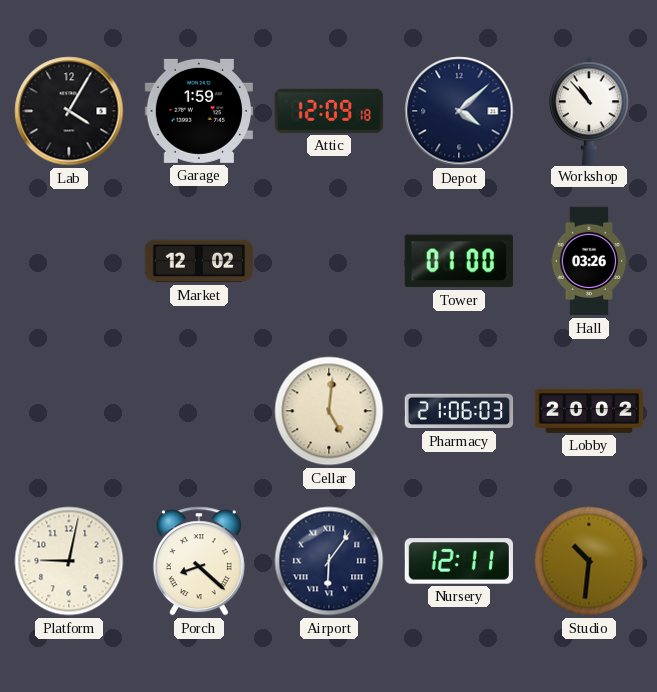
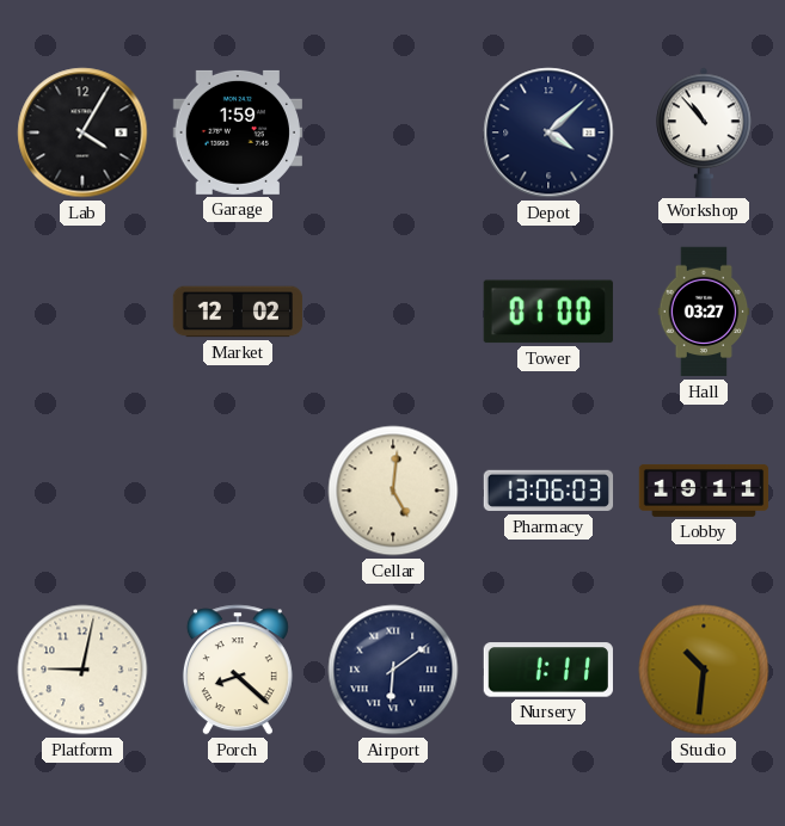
Attic: 12:09 -> none
Hall: 03:26 -> 03:27
Pharmacy: 21:06 -> 13:06
Lobby: 20:02 -> 19:11
Airport: 6:06 -> 6:09
Nursery: 12:11 -> 1:11
